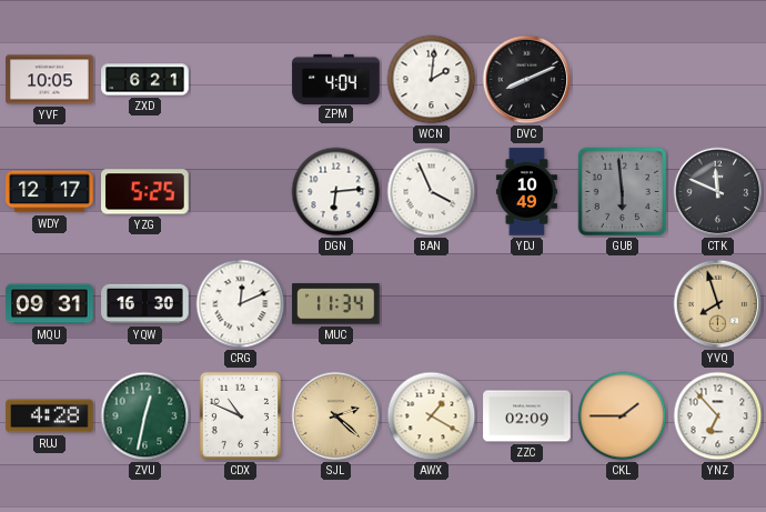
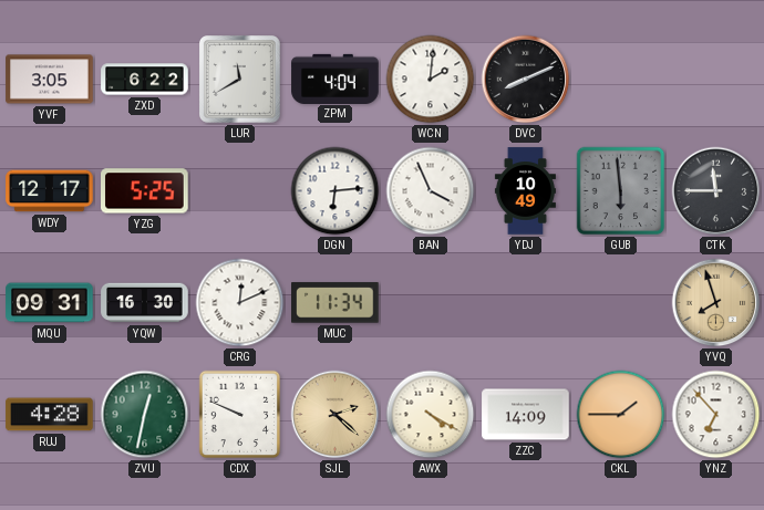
YVF: 10:05 -> 3:05
ZXD: 6:21 -> 6:22
LUR: none -> 11:40
CTK: 11:49 -> 11:45
CDX: 10:49 -> 9:49
AWX: 1:20 -> 4:20
ZZC: 02:09 -> 14:09
